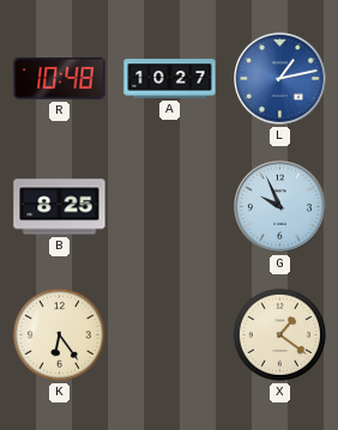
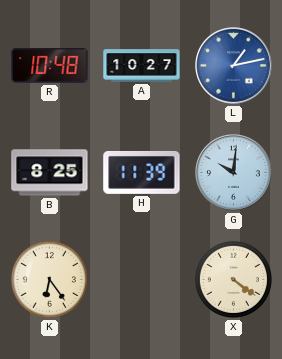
H: none -> 11:39
G: 9:56 -> 10:01
X: 1:21 -> 4:21
